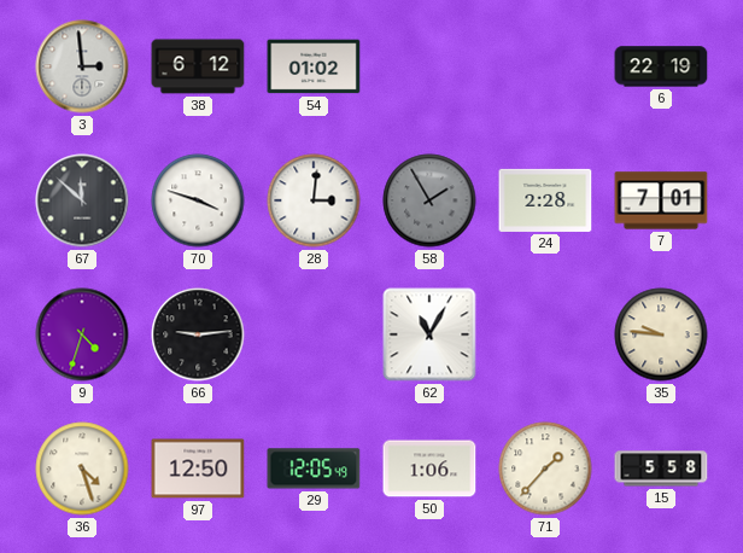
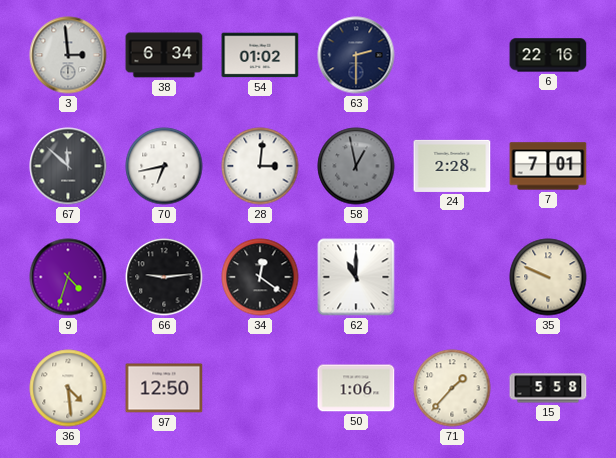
38: 6:12 -> 6:34
63: none -> 2:30
6: 22:19 -> 22:16
70: 3:48 -> 6:43
58: 1:55 -> 12:58
34: none -> 12:21
62: 11:05 -> 11:00
35: 9:46 -> 9:49
36: 4:27 -> 4:29
29: 12:05 -> none
